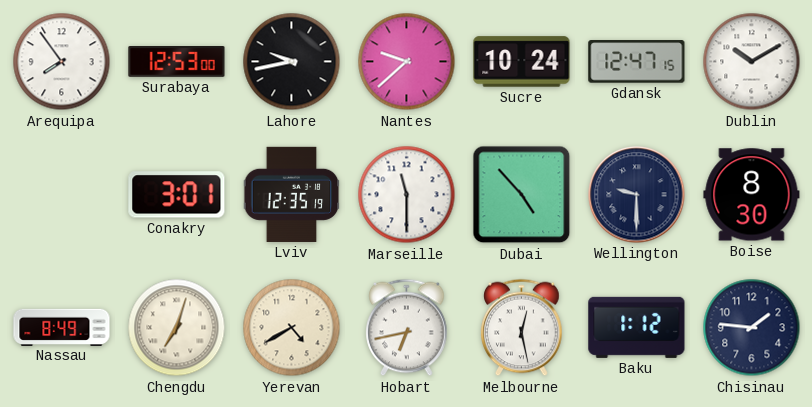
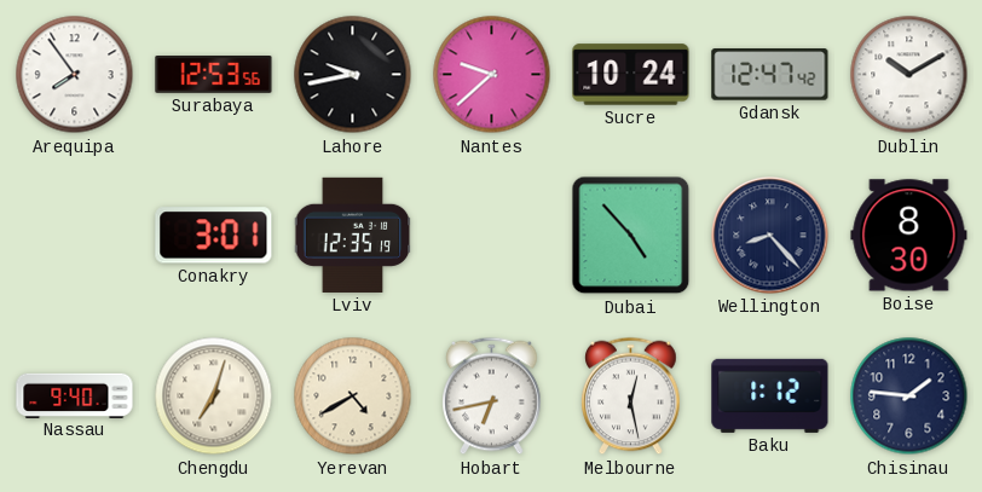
Surabaya: 12:53:00 -> 12:53:56
Gdansk: 12:47:15 -> 12:47:42
Marseille: 11:30 -> none
Wellington: 9:30 -> 8:23
Nassau: 8:49 -> 9:40
